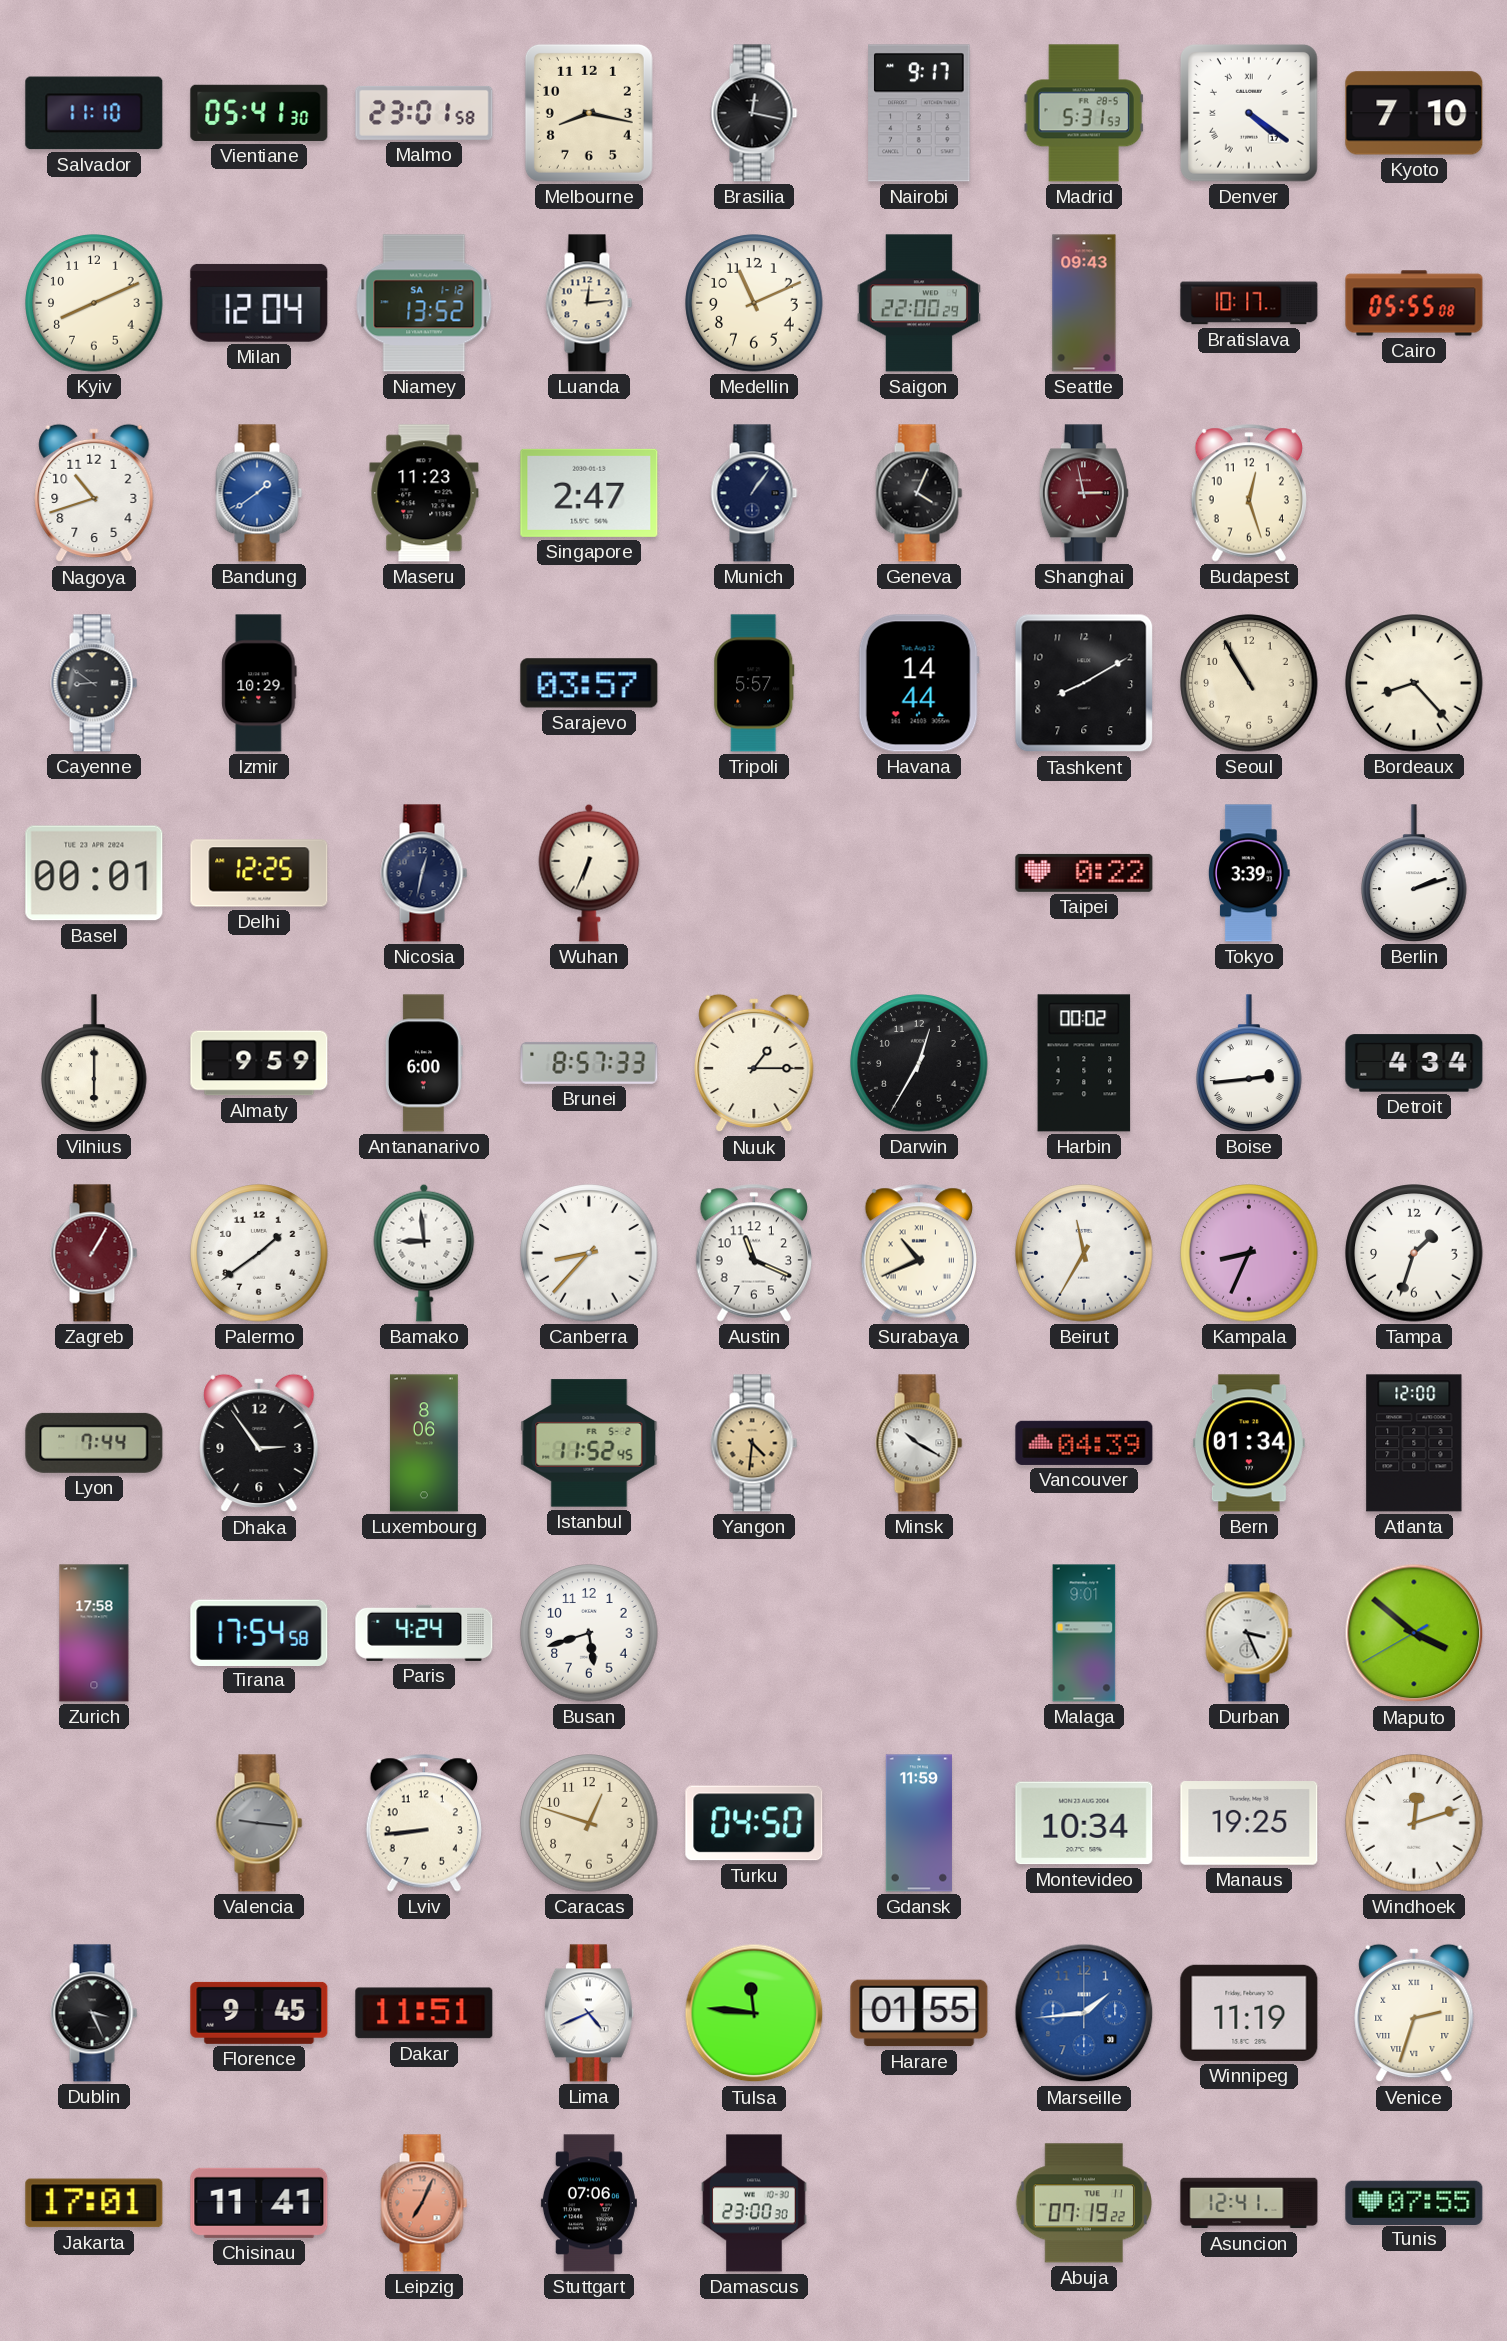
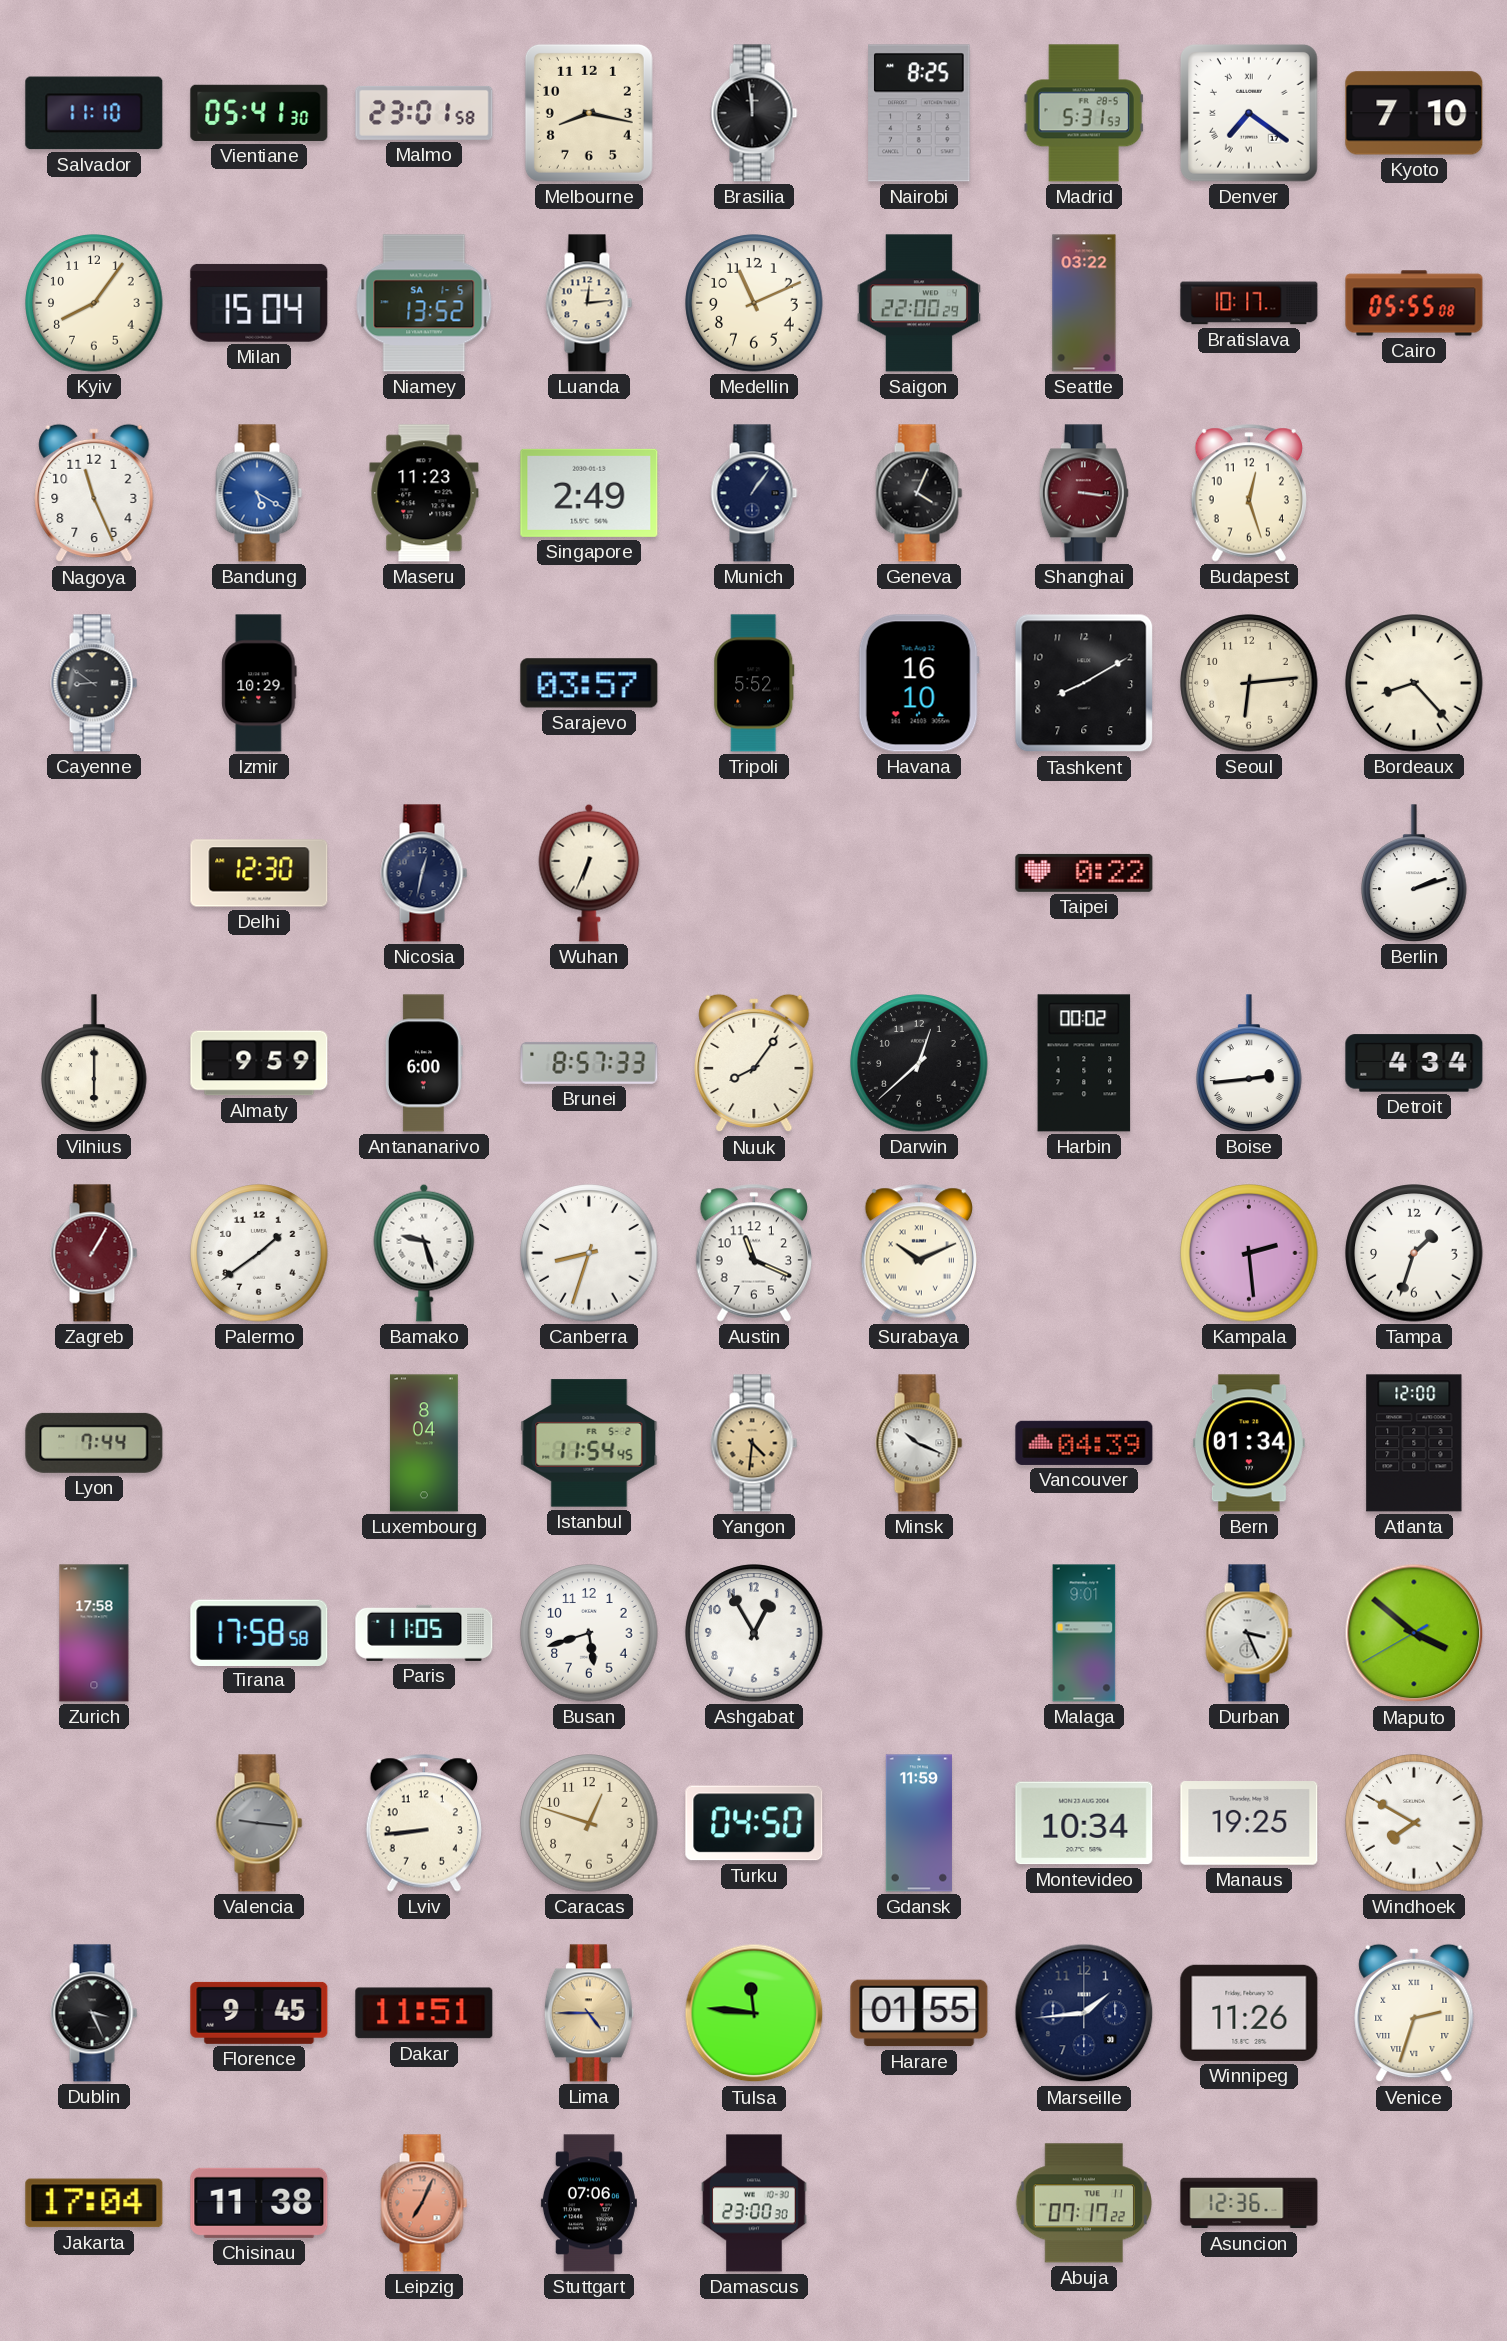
Brasilia: 12:17 -> 11:59
Nairobi: 9:17 -> 8:25
Denver: 4:21 -> 7:21
Kyiv: 8:11 -> 8:06
Milan: 12:04 -> 15:04
Niamey date: SA 1-12 -> SA 1-5
Seattle: 09:43 -> 03:22
Nagoya: 10:42 -> 11:26
Bandung: 1:39 -> 5:20
Singapore: 2:47 -> 2:49
Shanghai: 2:58 -> 3:16
Tripoli: 5:57 -> 5:52
Havana: 14:44 -> 16:10
Seoul: 10:55 -> 6:14
Basel: 00:01 -> none
Delhi: 12:25 -> 12:30
Tokyo: 3:39 -> none
Nuuk: 1:15 -> 8:06
Darwin: 12:35 -> 12:38
Bamako: 8:59 -> 9:27
Canberra: 8:37 -> 8:33
Surabaya: 10:41 -> 10:11
Beirut: 11:35 -> none
Kampala: 8:34 -> 2:29
Dhaka: 2:54 -> none
Luxembourg: 8:06 -> 8:04
Istanbul: 11:52 -> 11:54
Minsk: 10:20 -> 10:19
Tirana: 17:54 -> 17:58
Paris: 4:24 -> 11:05
Ashgabat: none -> 12:55
Windhoek: 12:12 -> 7:50
Lima: 4:41 -> 4:45
Lima dial: white -> champagne
Marseille dial: blue -> navy
Winnipeg: 11:19 -> 11:26
Jakarta: 17:01 -> 17:04
Chisinau: 11:41 -> 11:38
Abuja: 07:19 -> 07:17
Asuncion: 12:41 -> 12:36
Tunis: 07:55 -> none
